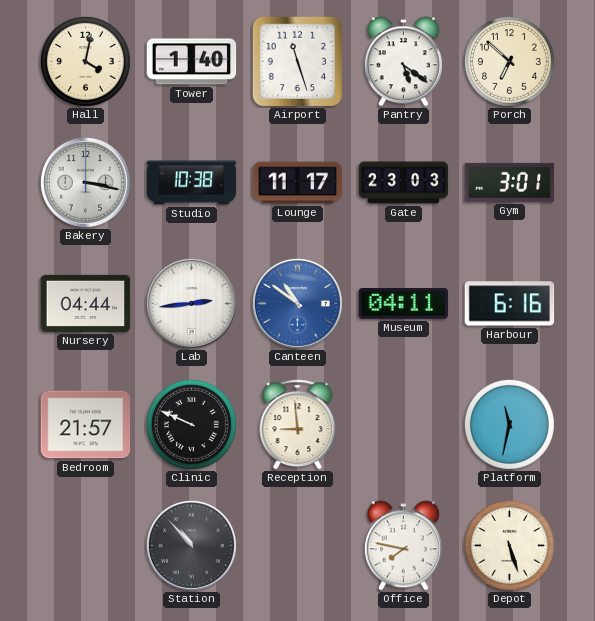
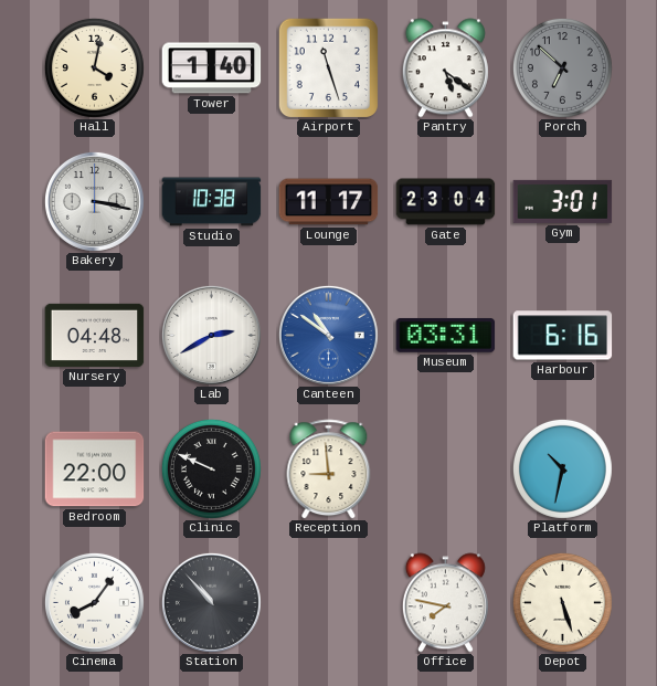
Porch dial: cream -> grey
Gate: 23:03 -> 23:04
Nursery: 04:44 -> 04:48
Lab: 2:44 -> 2:40
Museum: 04:11 -> 03:31
Bedroom: 21:57 -> 22:00
Platform: 11:32 -> 10:32
Cinema: none -> 8:06
